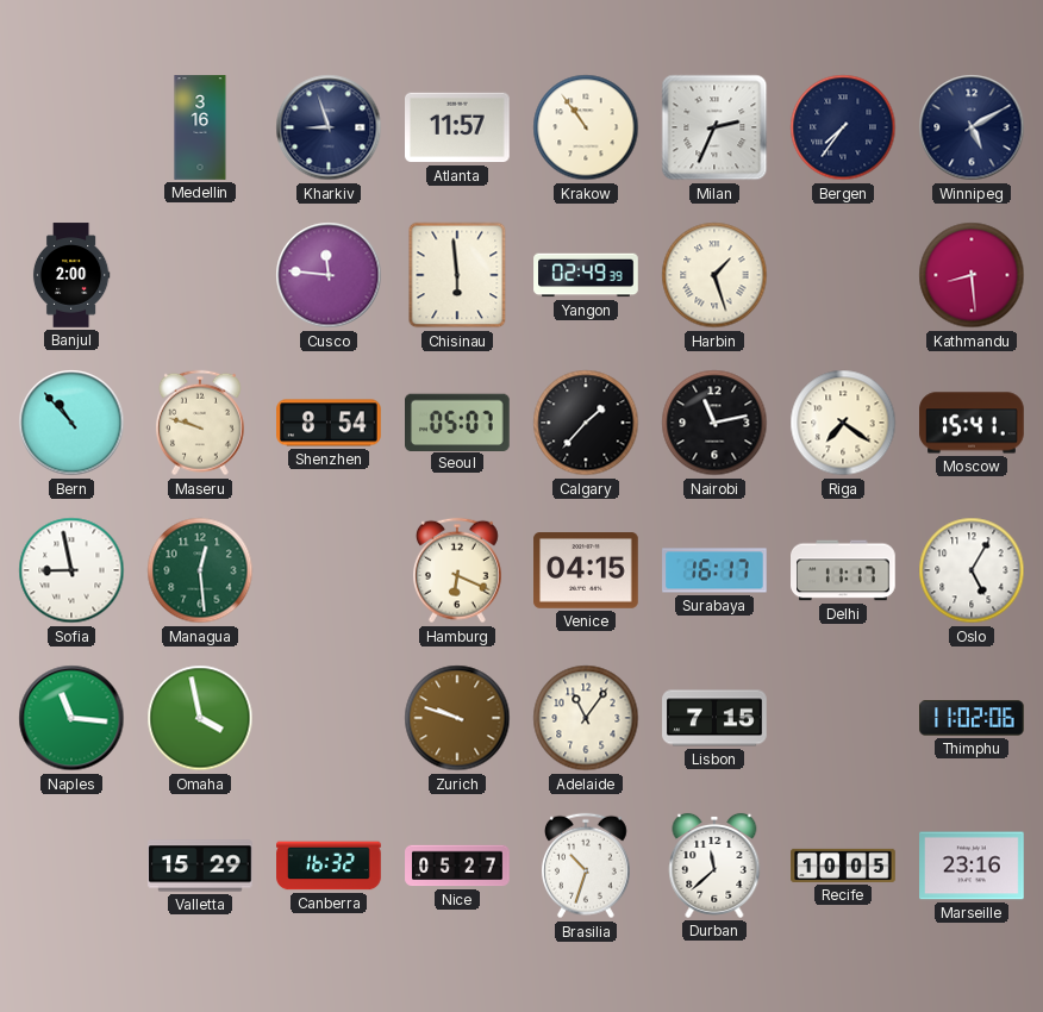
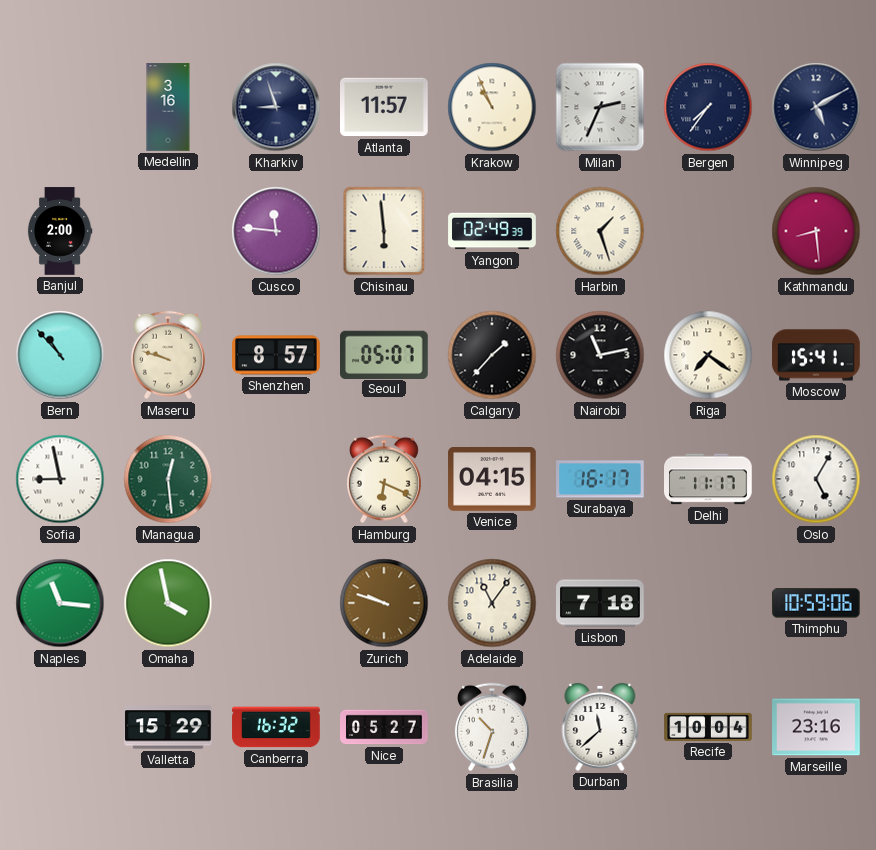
Krakow: 10:54 -> 10:56
Shenzhen: 8:54 -> 8:57
Lisbon: 7:15 -> 7:18
Thimphu: 11:02 -> 10:59
Recife: 10:05 -> 10:04
